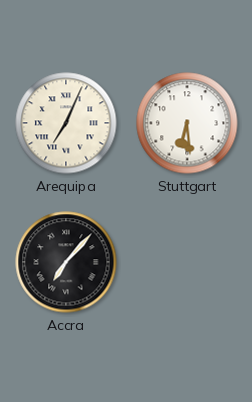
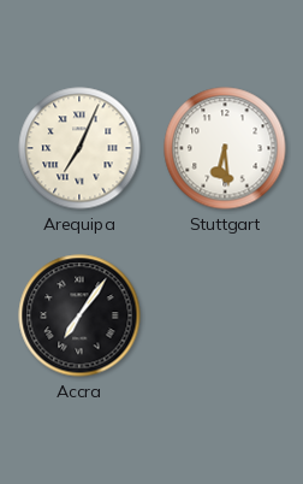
Accra: 7:07 -> 7:06
